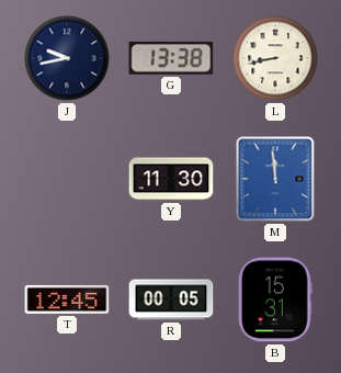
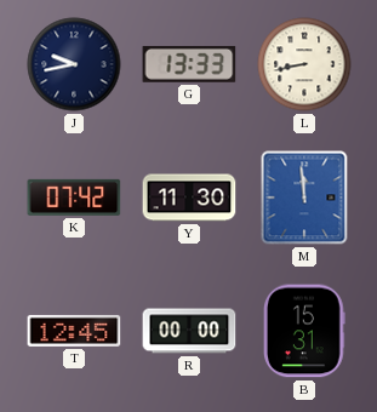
G: 13:38 -> 13:33
K: none -> 07:42
R: 00:05 -> 00:00
